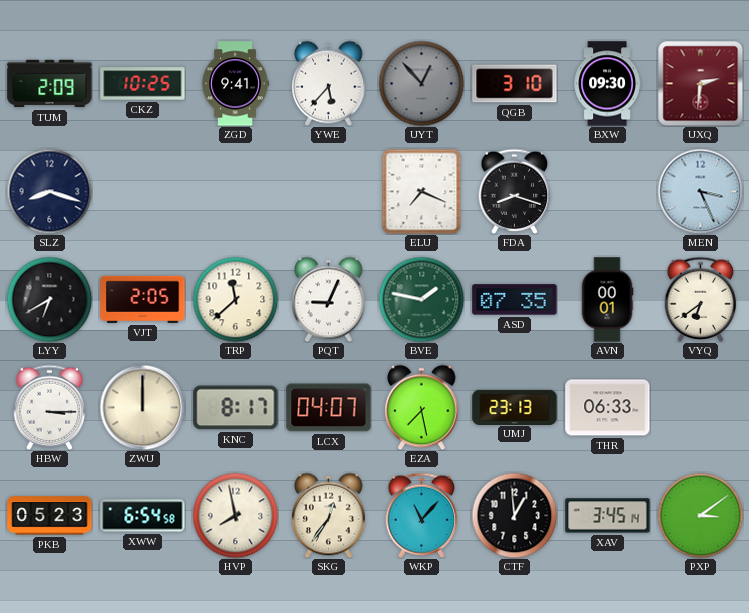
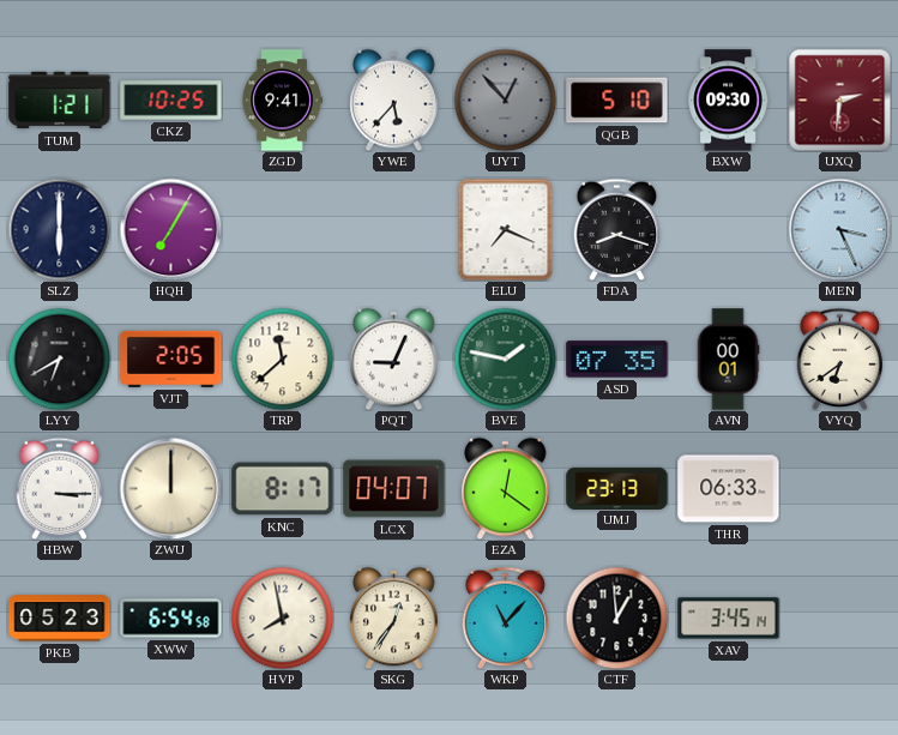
TUM: 2:09 -> 1:21
QGB: 3:10 -> 5:10
SLZ: 8:18 -> 6:00
HQH: none -> 7:05
EZA: 7:28 -> 12:21
PXP: 3:09 -> none
